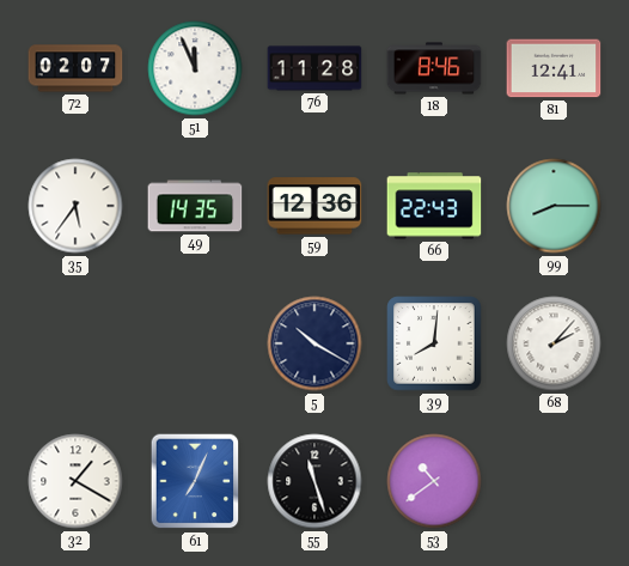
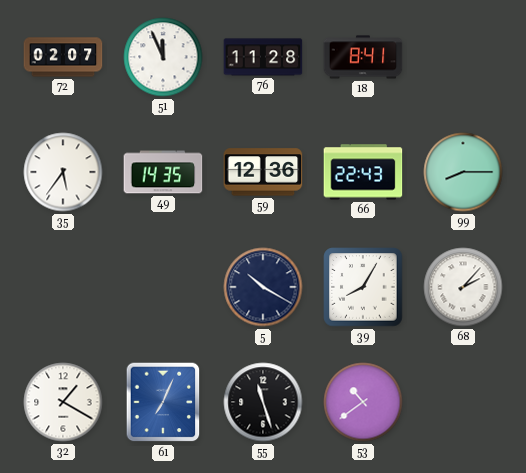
18: 8:46 -> 8:41
81: 12:41 -> none
39: 8:01 -> 8:05
